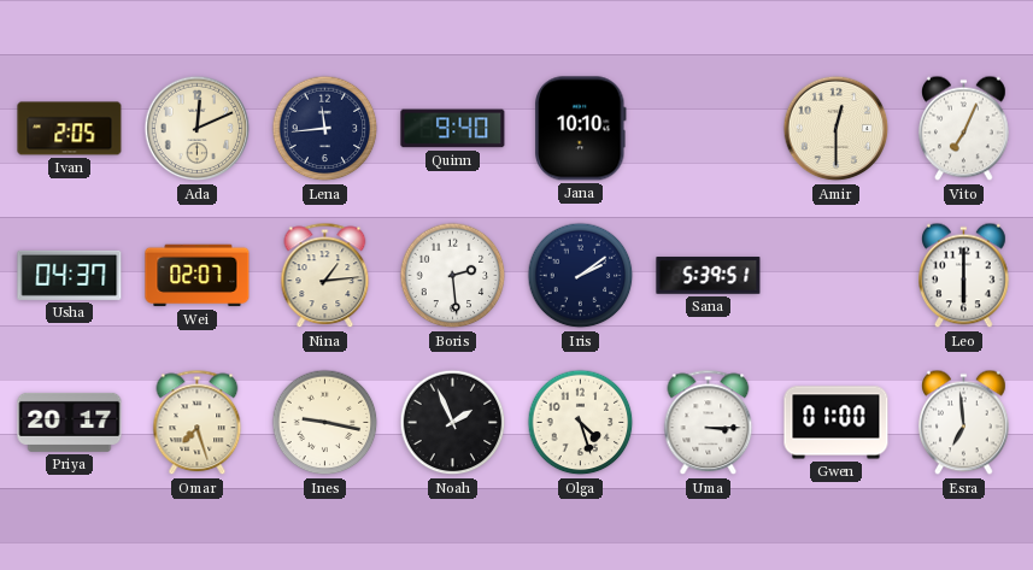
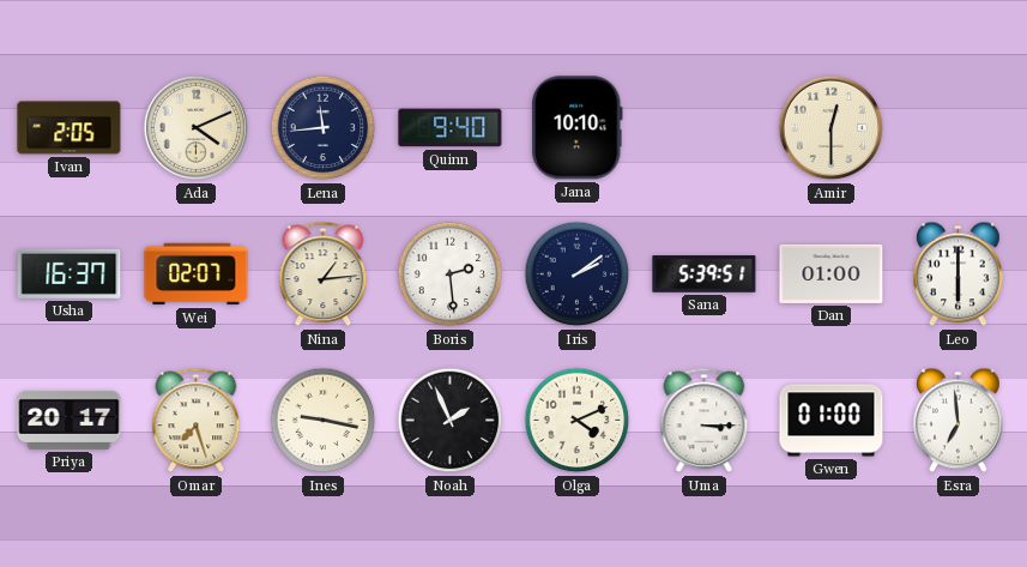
Ada: 12:11 -> 4:11
Vito: 7:04 -> none
Usha: 04:37 -> 16:37
Dan: none -> 01:00
Olga: 4:27 -> 4:11
